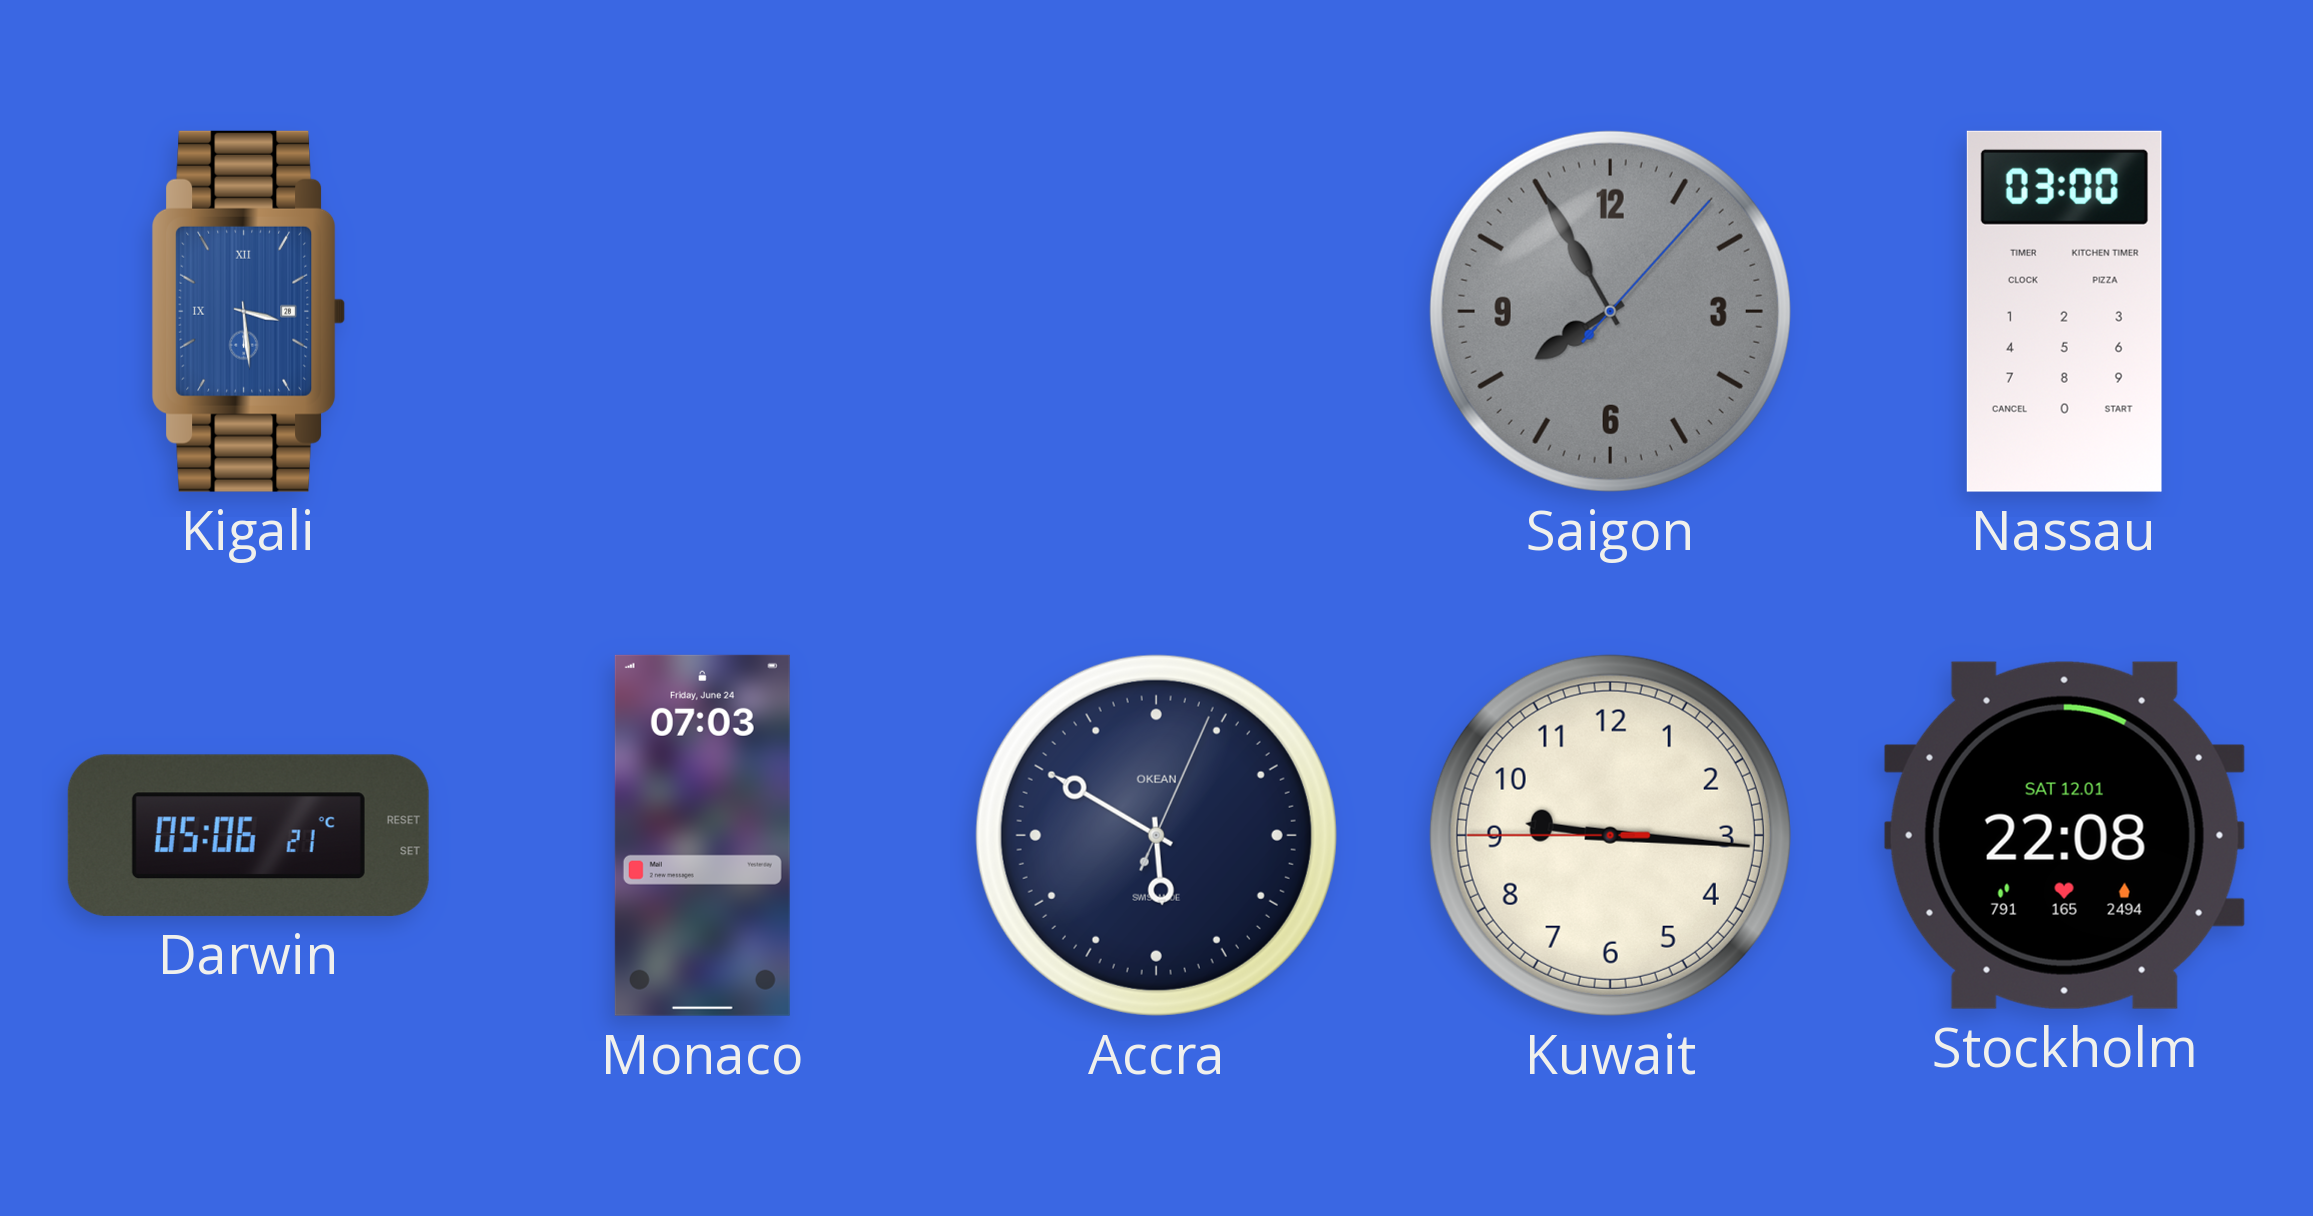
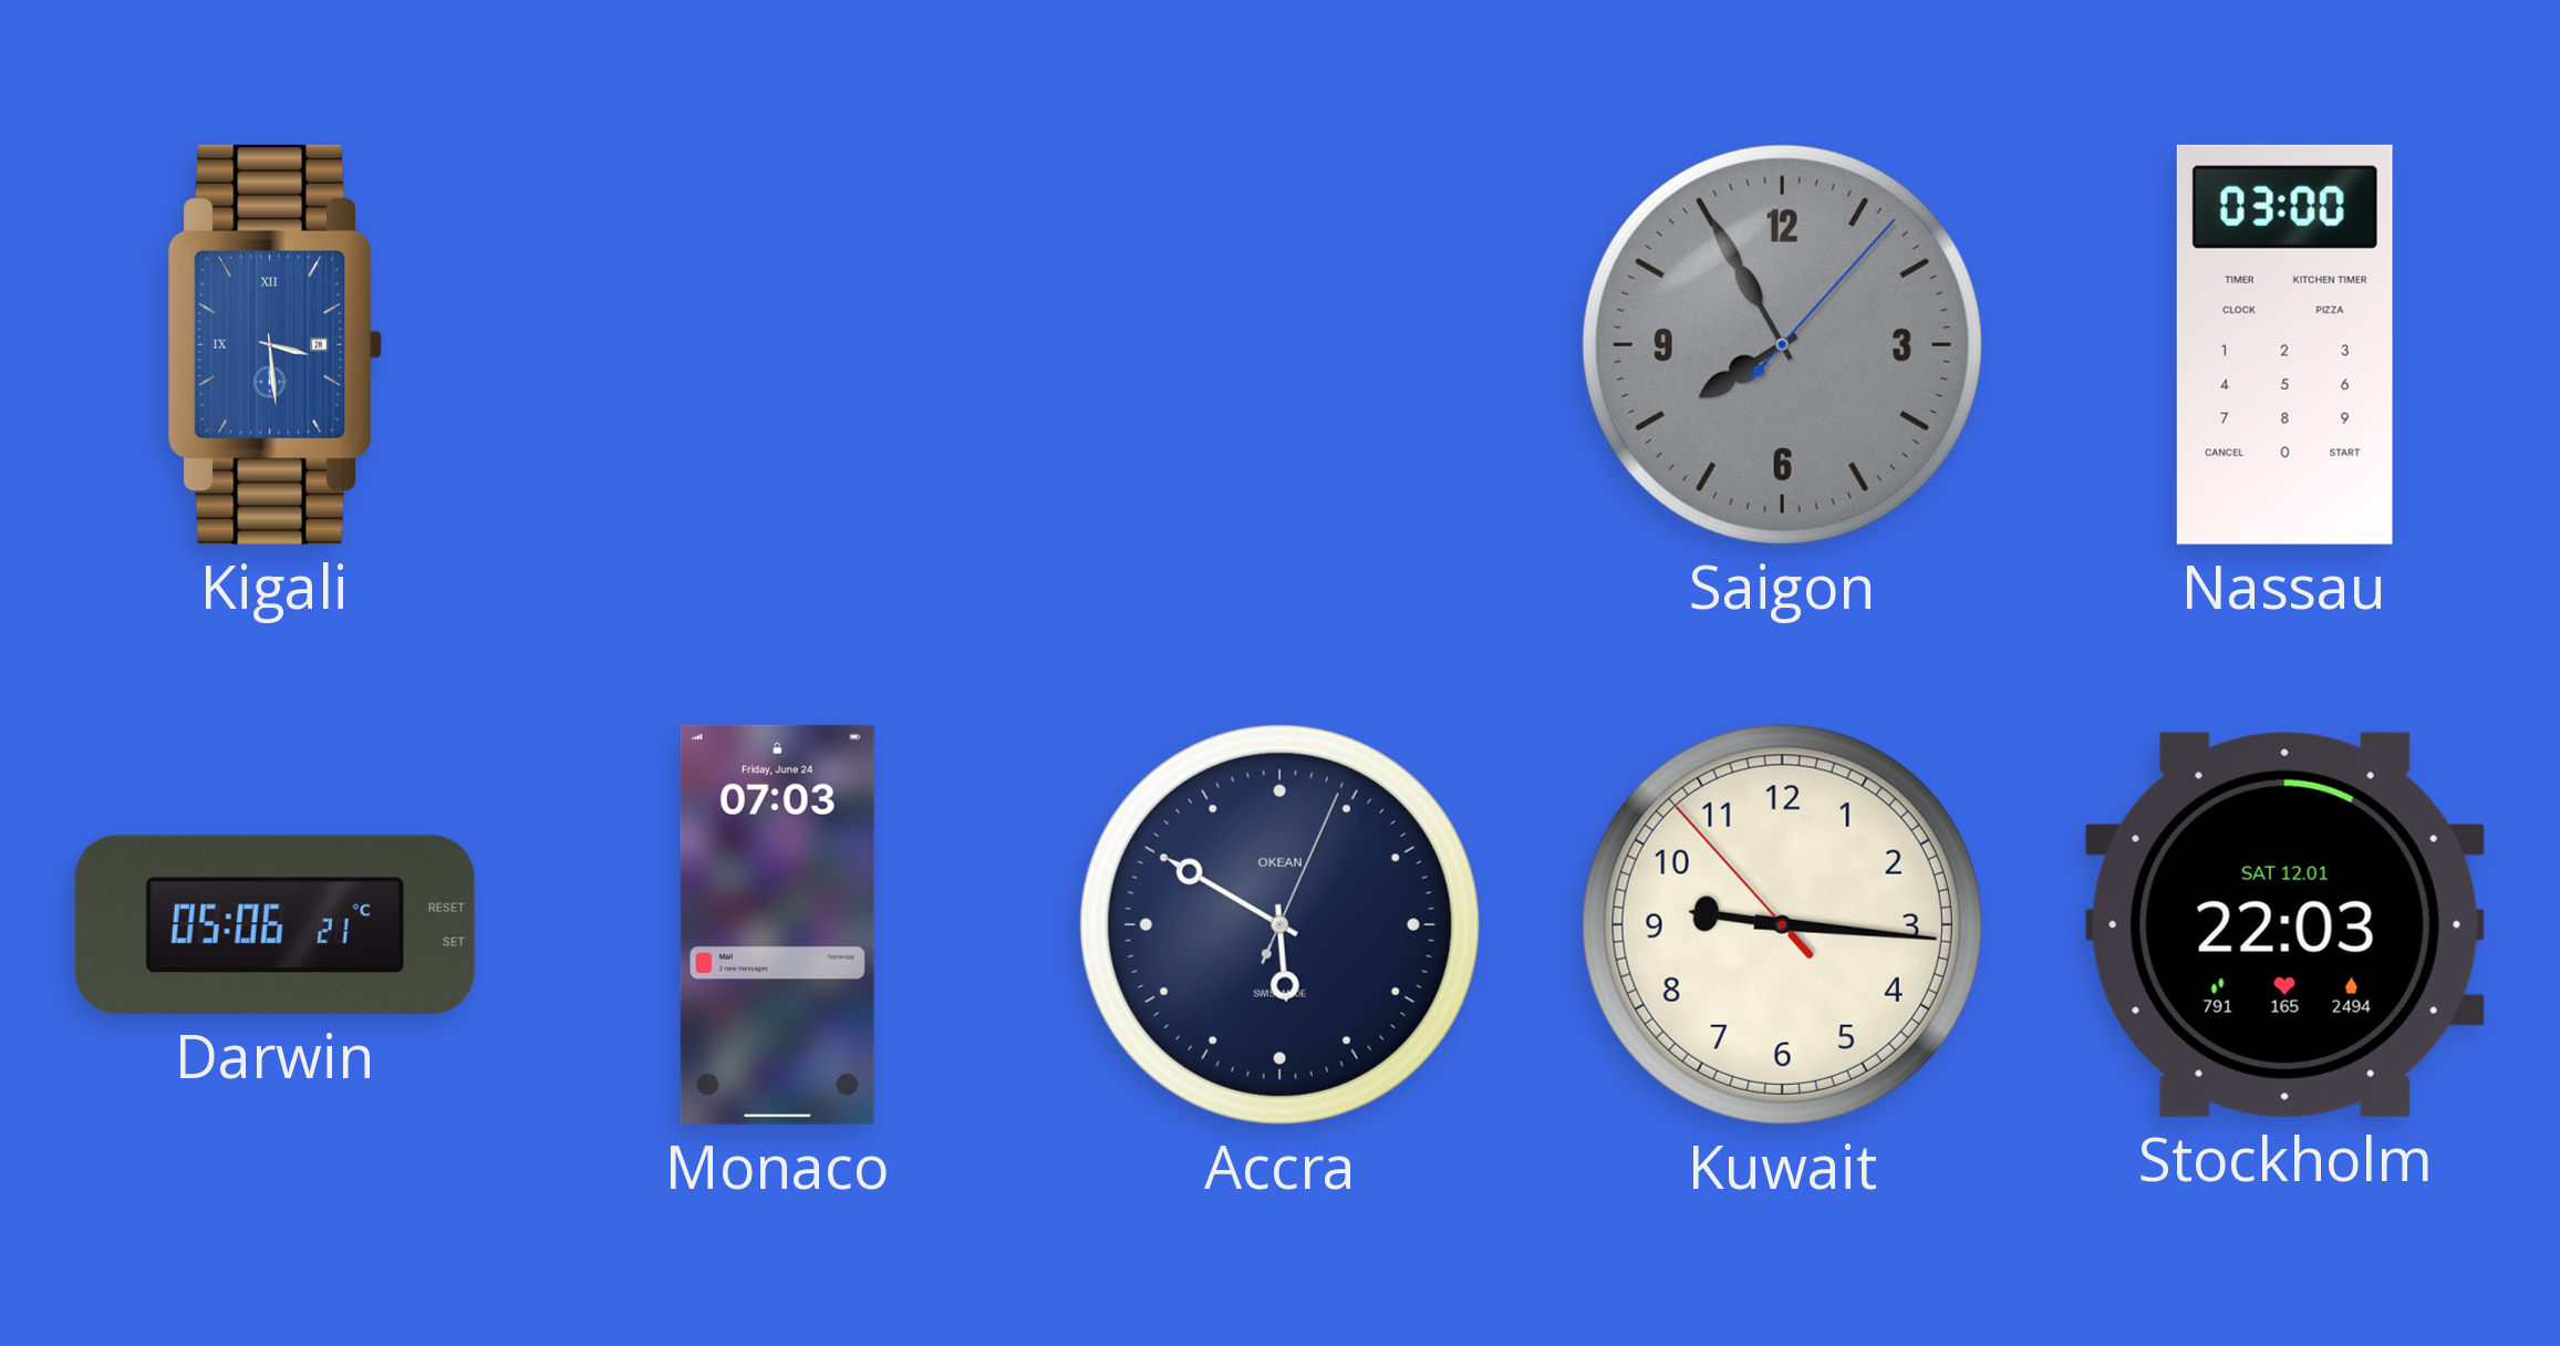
Kuwait: 9:15:45 -> 9:15:53
Stockholm: 22:08 -> 22:03
